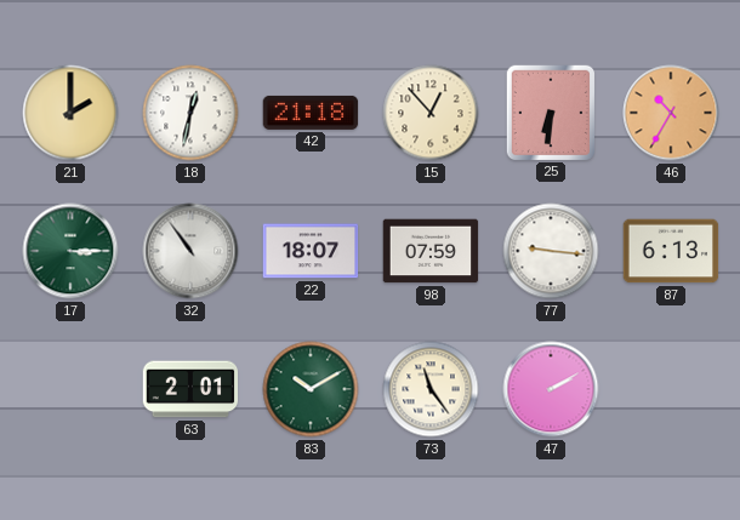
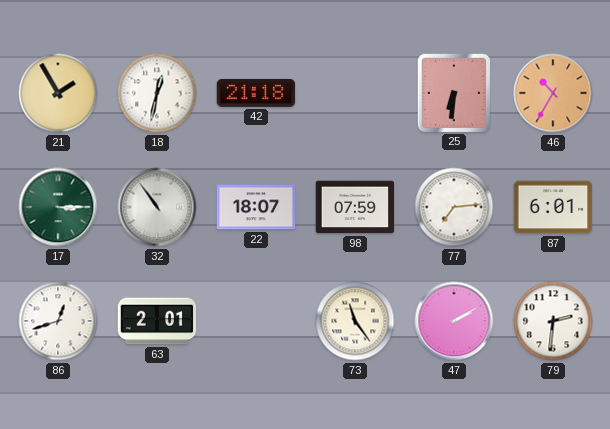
21: 2:00 -> 1:55
15: 12:53 -> none
77: 9:16 -> 7:14
87: 6:13 -> 6:01
86: none -> 12:42
83: 10:10 -> none
79: none -> 2:31
